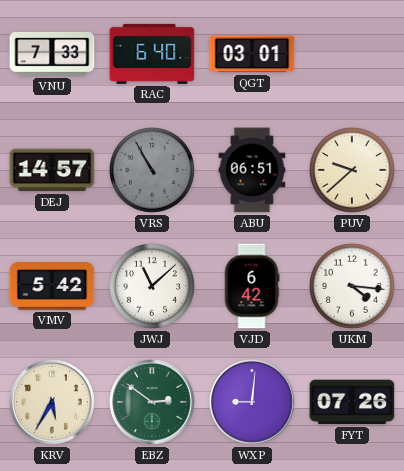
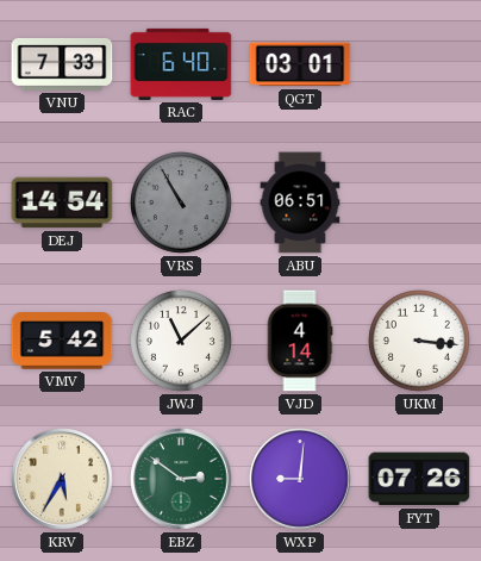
DEJ: 14:57 -> 14:54
PUV: 9:38 -> none
VJD: 6:42 -> 4:14
UKM: 4:16 -> 3:16
